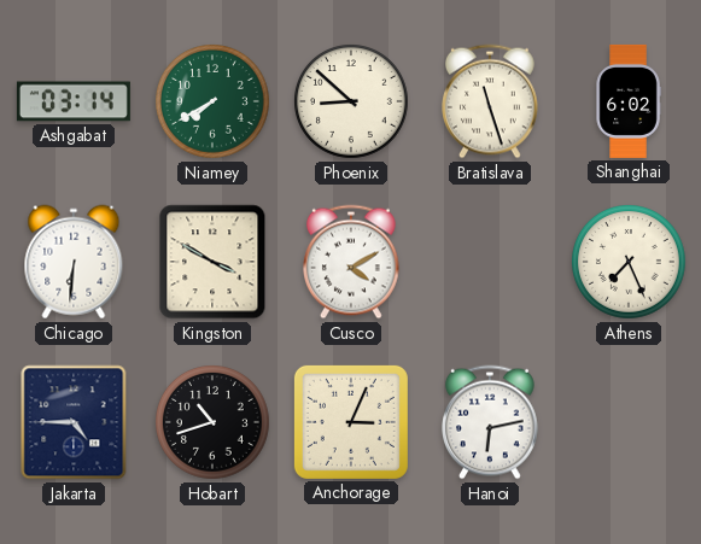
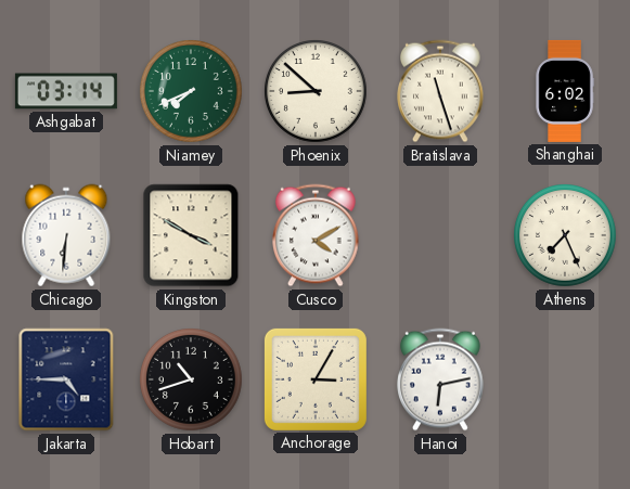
Niamey: 7:40 -> 7:41
Anchorage: 3:04 -> 3:05
